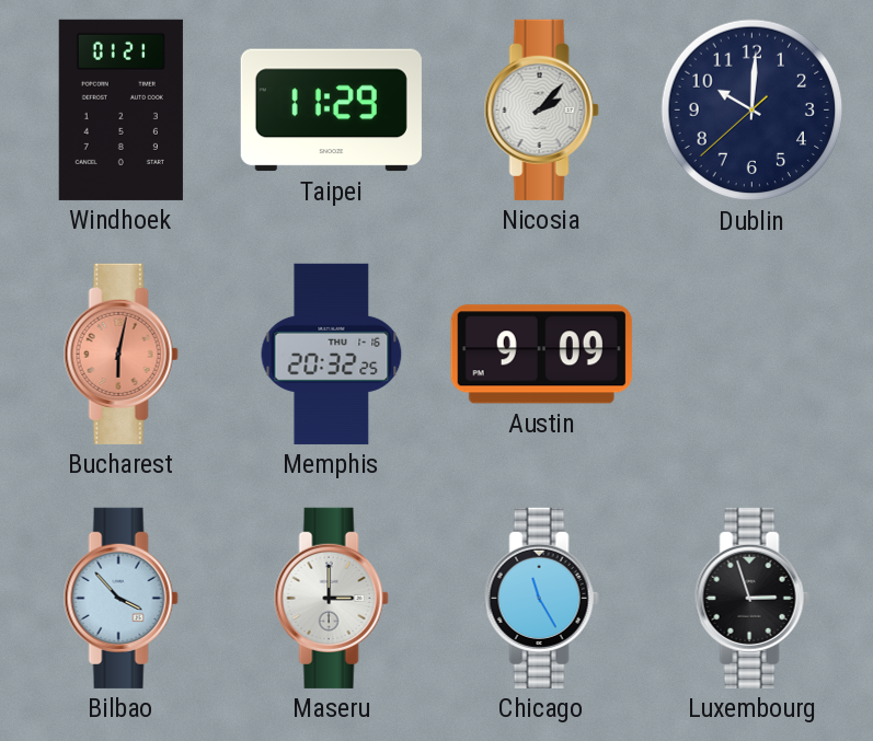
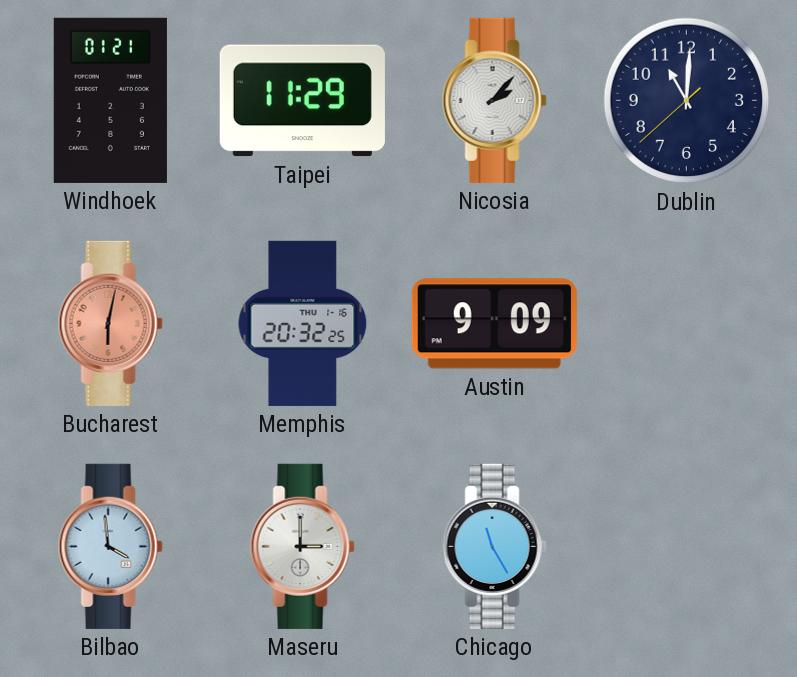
Dublin: 10:00 -> 11:00
Bilbao: 3:53 -> 3:59
Luxembourg: 2:57 -> none
